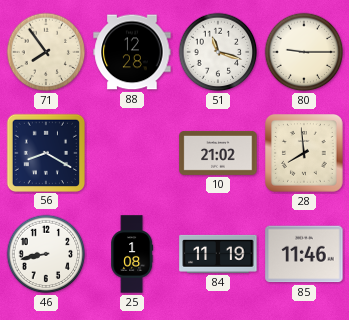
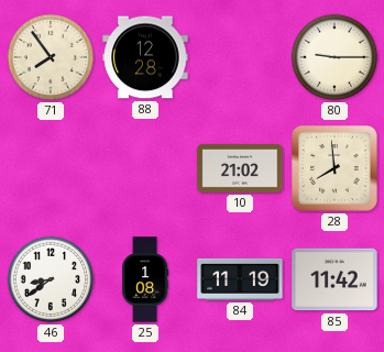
51: 11:18 -> none
56: 8:20 -> none
46: 8:43 -> 8:39
85: 11:46 -> 11:42
